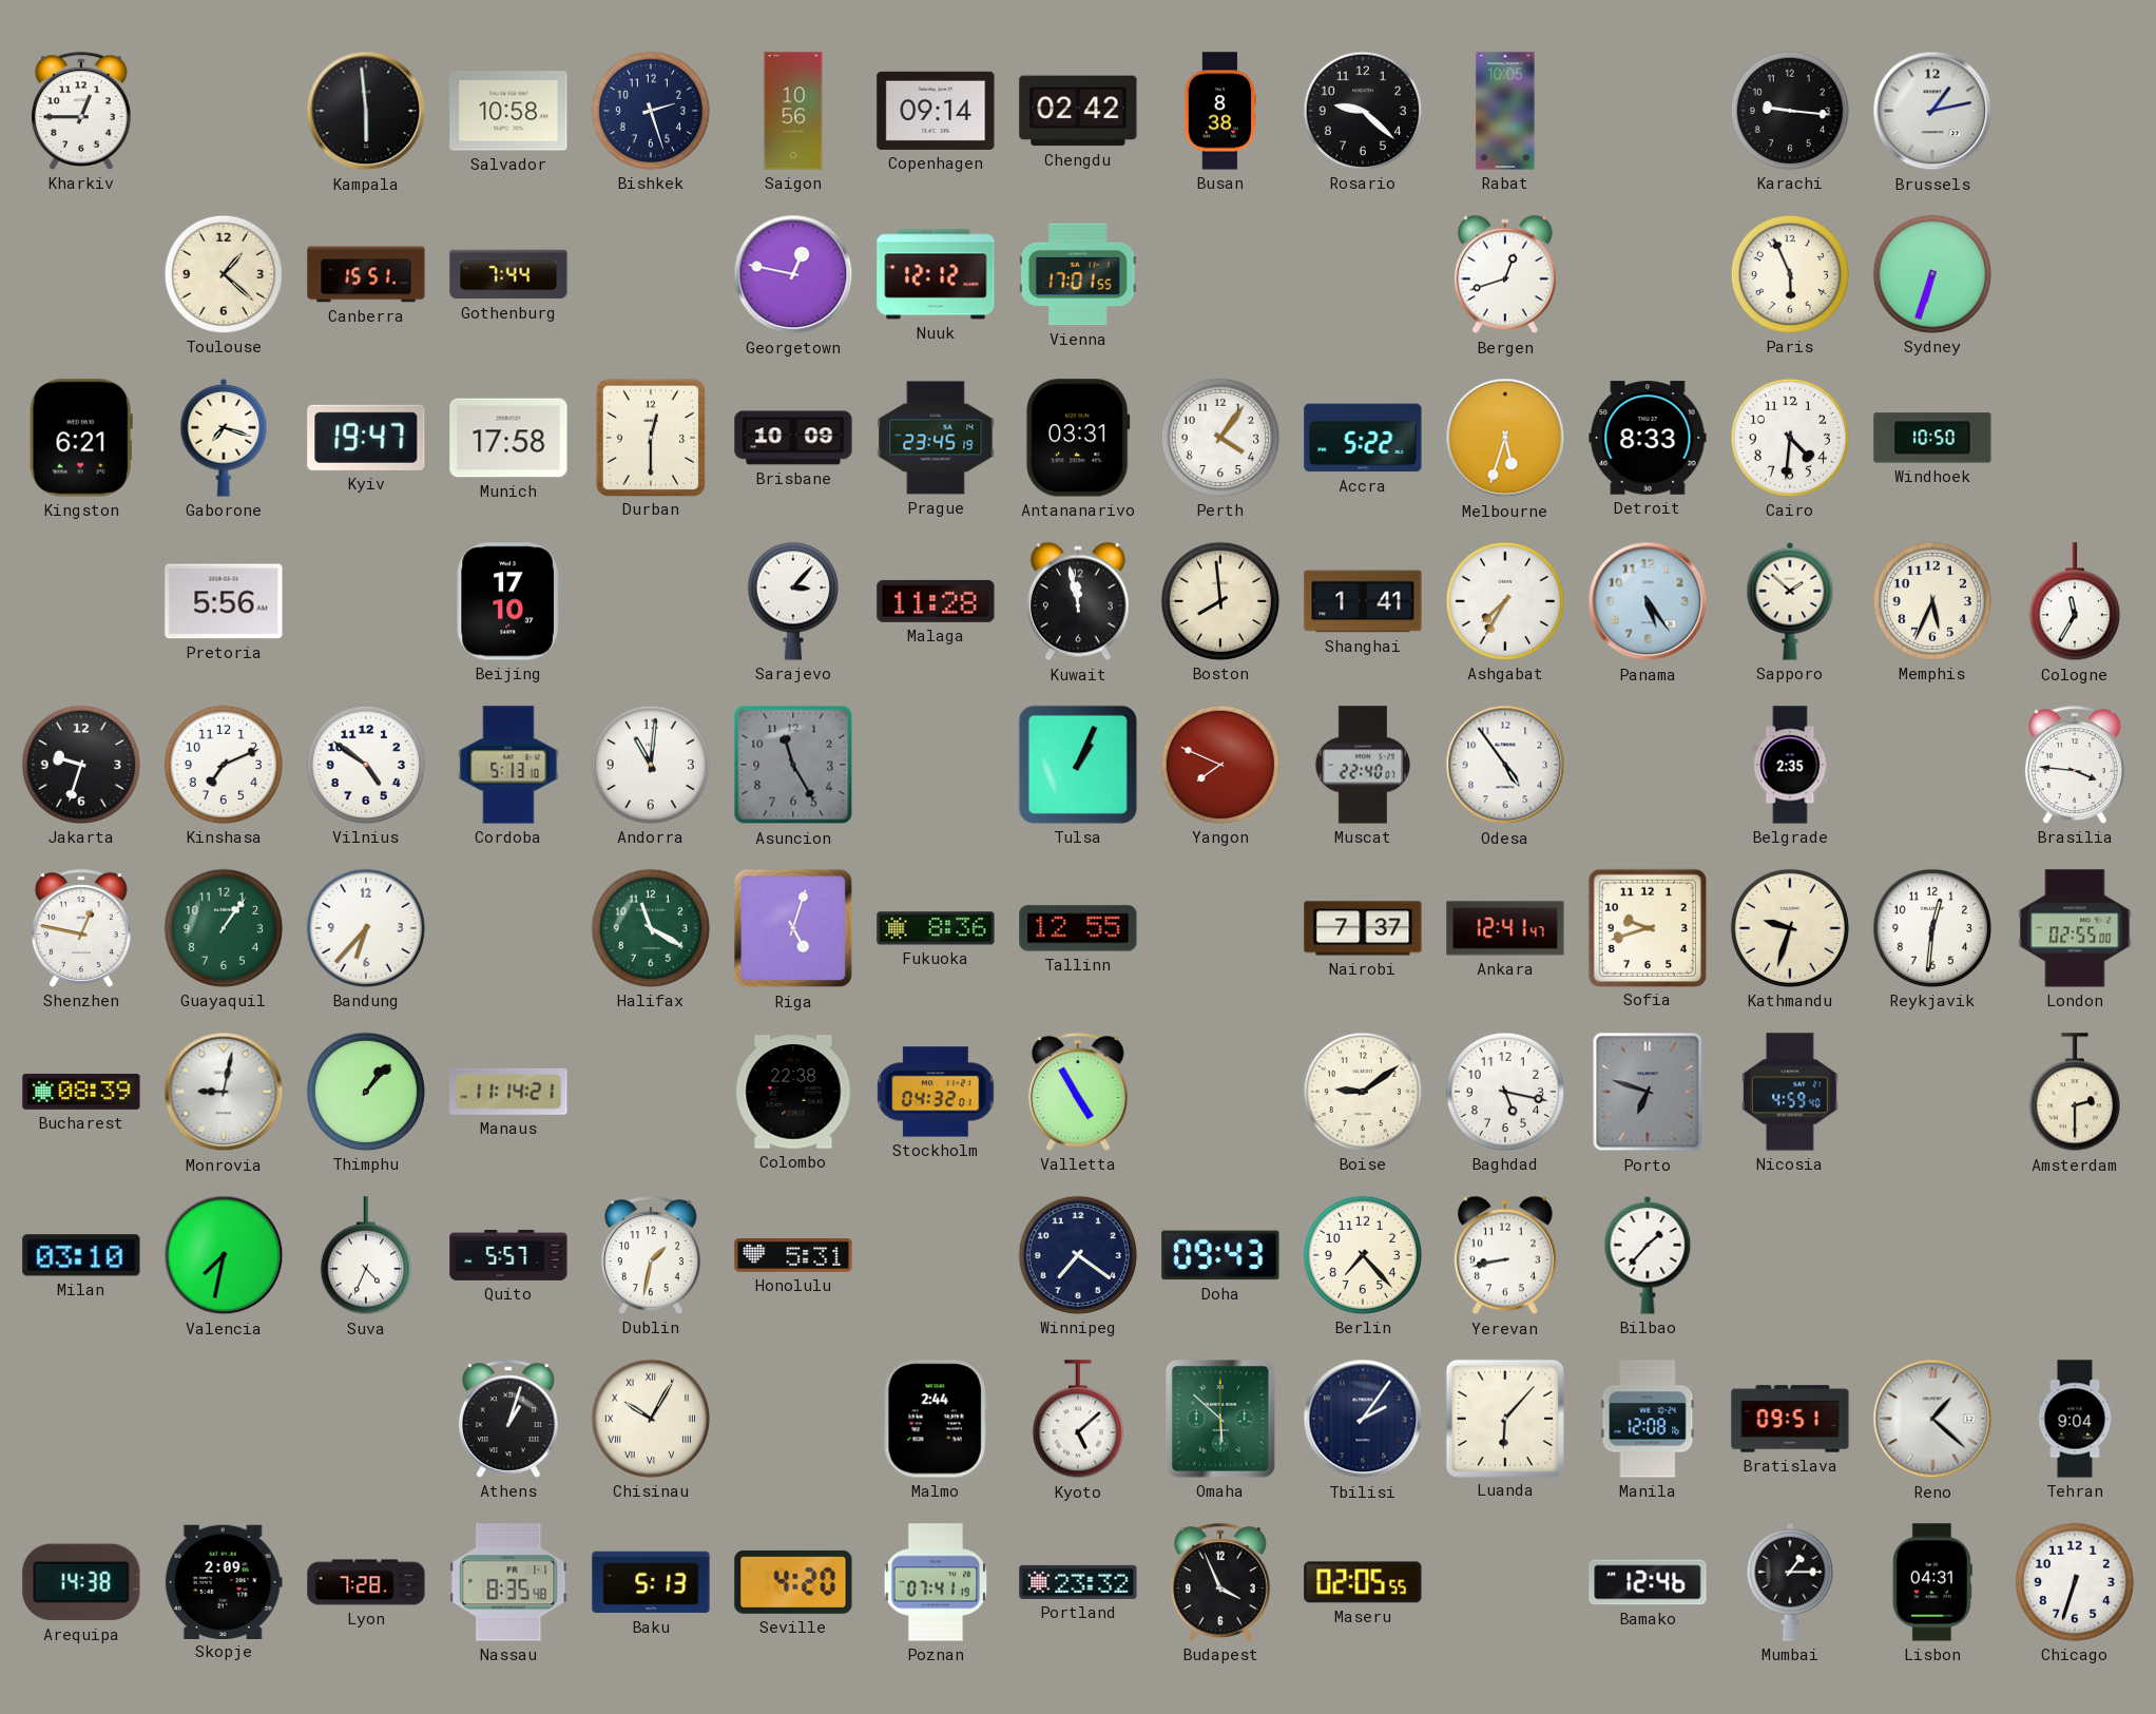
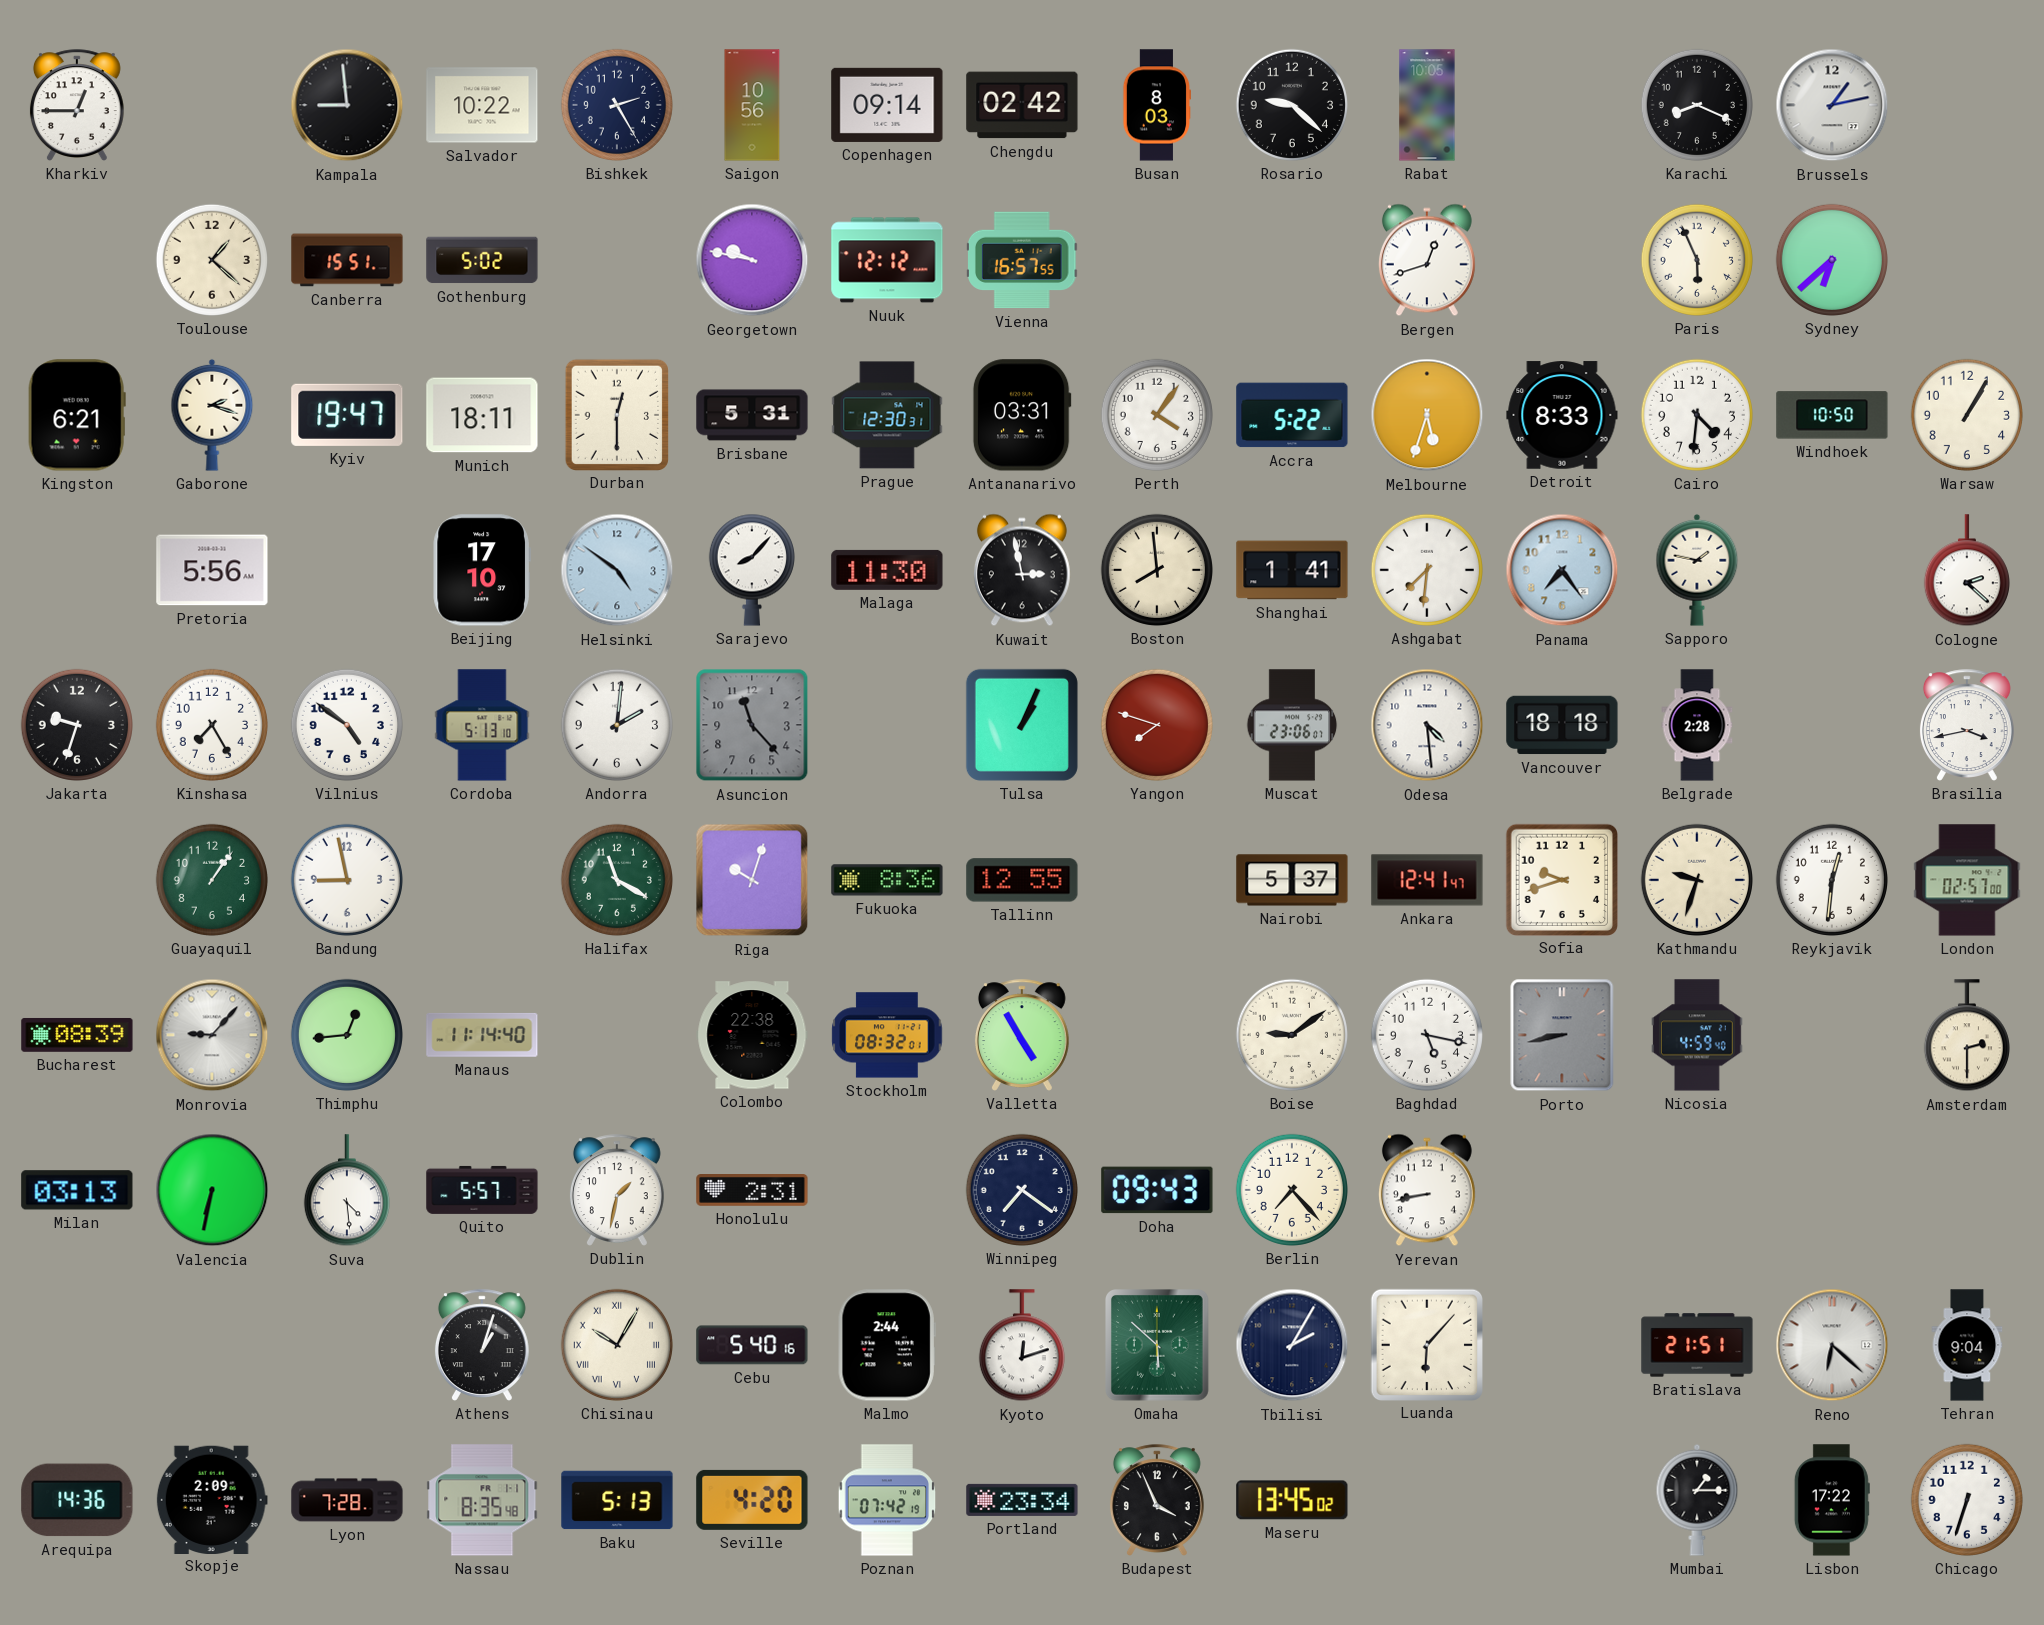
Kampala: 5:59 -> 8:59
Salvador: 10:58 -> 10:22
Bishkek: 2:27 -> 2:25
Busan: 8:38 -> 8:03
Karachi: 9:16 -> 8:19
Gothenburg: 7:44 -> 5:02
Georgetown: 12:47 -> 9:47
Vienna: 17:01 -> 16:57
Sydney: 6:33 -> 6:38
Gaborone: 7:18 -> 2:18
Munich: 17:58 -> 18:11
Brisbane: 10:09 -> 5:31
Prague: 23:45 -> 12:30
Warsaw: none -> 1:05
Helsinki: none -> 4:51
Sarajevo: 3:07 -> 8:07
Malaga: 11:28 -> 11:30
Kuwait: 11:58 -> 2:58
Ashgabat: 7:35 -> 7:31
Panama: 5:24 -> 7:24
Sapporo: 1:52 -> 1:47
Memphis: 5:34 -> none
Cologne: 11:35 -> 2:22
Kinshasa: 7:11 -> 7:25
Andorra: 11:01 -> 2:01
Asuncion: 11:25 -> 11:23
Yangon: 7:49 -> 7:48
Muscat: 22:40 -> 23:06
Odesa: 4:54 -> 4:29
Vancouver: none -> 18:18
Belgrade: 2:35 -> 2:28
Brasilia: 3:46 -> 3:43
Shenzhen: 12:47 -> none
Bandung: 6:37 -> 8:58
Riga: 5:03 -> 10:03
Nairobi: 7:37 -> 5:37
London: 02:55 -> 02:57
Monrovia: 9:02 -> 9:07
Thimphu: 1:07 -> 12:44
Manaus: 11:14:21 -> 11:14:40
Stockholm: 04:32 -> 08:32
Porto: 6:48 -> 8:43
Milan: 03:10 -> 03:13
Valencia: 7:32 -> 6:32
Suva: 4:34 -> 4:29
Honolulu: 5:31 -> 2:31
Bilbao: 1:37 -> none
Cebu: none -> 5:40
Kyoto: 5:08 -> 12:12
Tbilisi: 2:06 -> 2:05
Manila: 12:08 -> none
Bratislava: 09:51 -> 21:51
Reno: 1:22 -> 6:22
Arequipa: 14:38 -> 14:36
Poznan: 07:41 -> 07:42
Portland: 23:32 -> 23:34
Maseru: 02:05 -> 13:45
Bamako: 12:46 -> none
Lisbon: 04:31 -> 17:22
